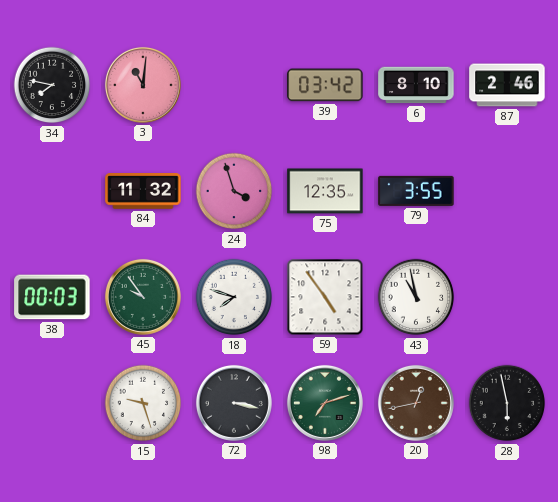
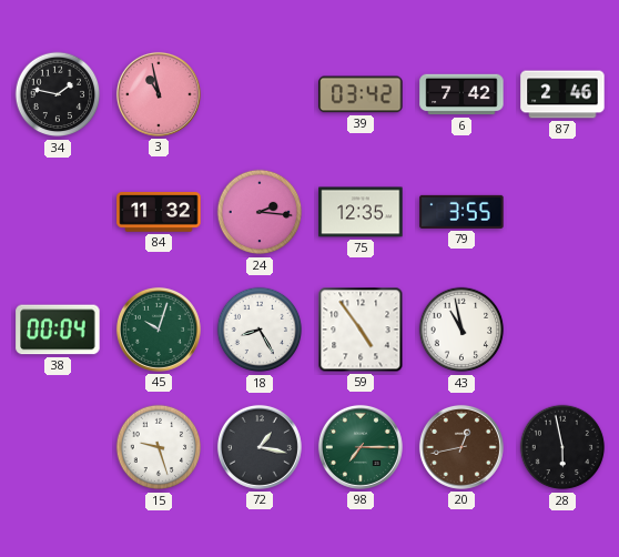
34: 7:47 -> 1:47
3: 11:01 -> 10:58
6: 8:10 -> 7:42
24: 3:57 -> 2:16
38: 00:03 -> 00:04
45: 9:54 -> 10:03
18: 7:48 -> 8:25
72: 3:17 -> 1:17
98: 7:12 -> 7:15
